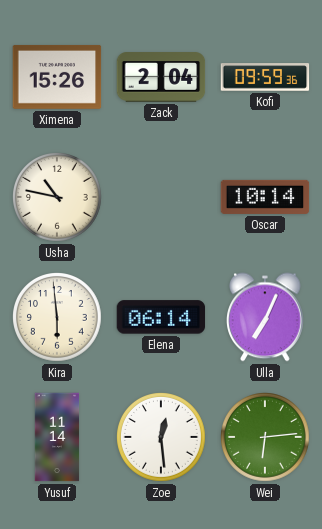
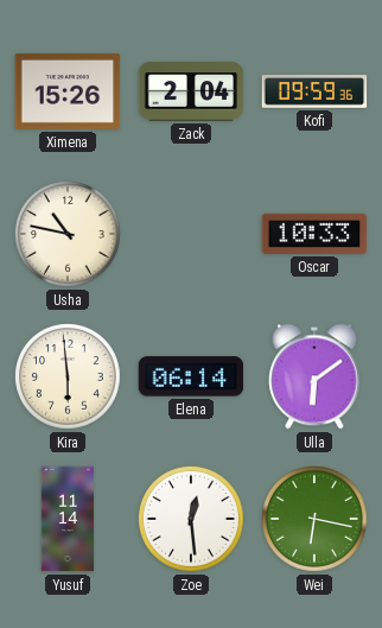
Oscar: 10:14 -> 10:33
Ulla: 7:04 -> 6:09
Wei: 6:14 -> 6:17
